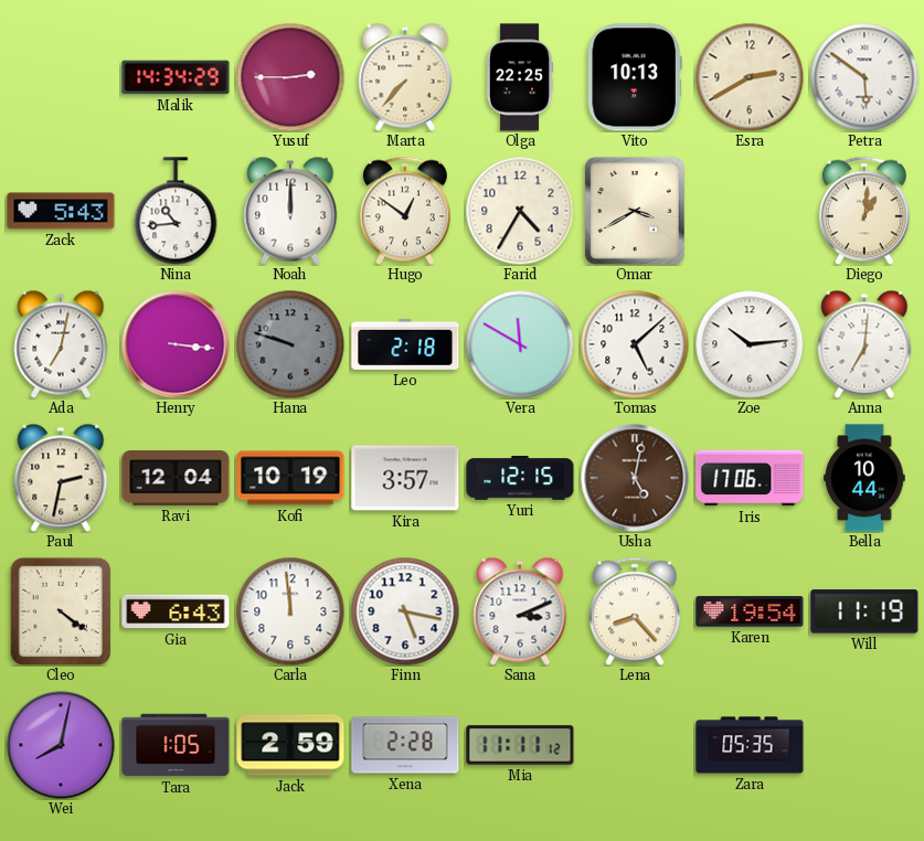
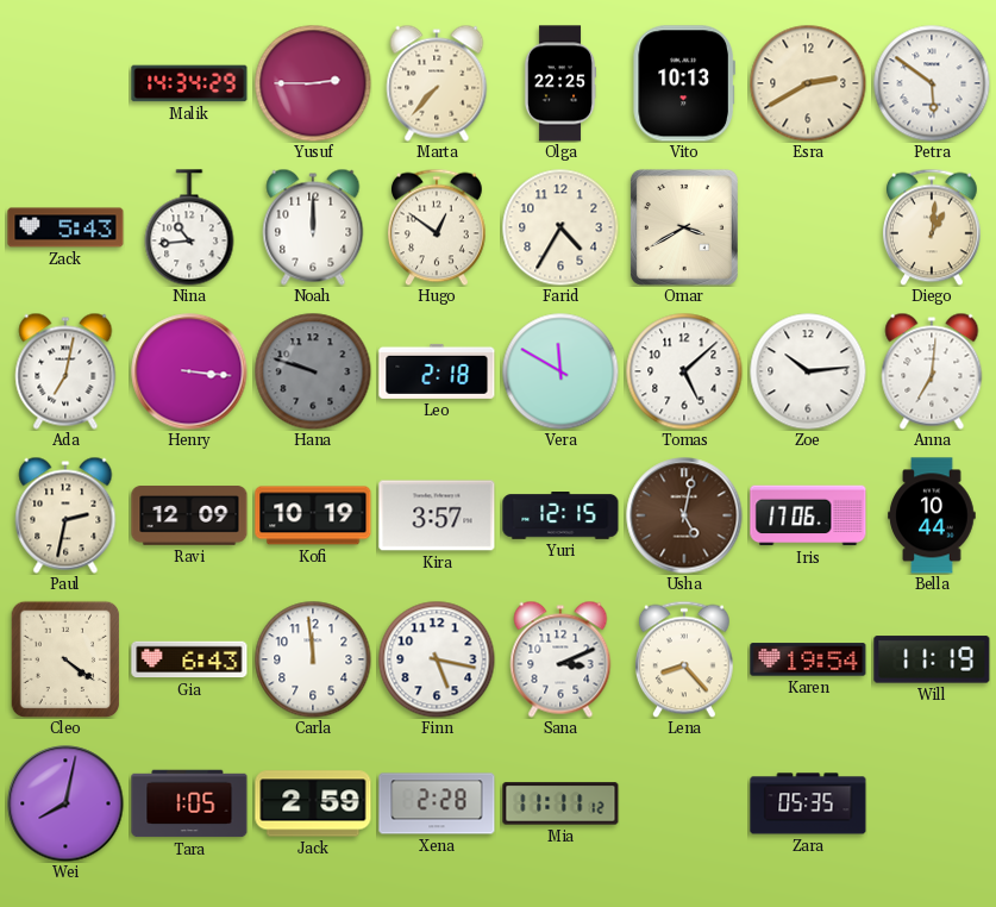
Ravi: 12:04 -> 12:09
